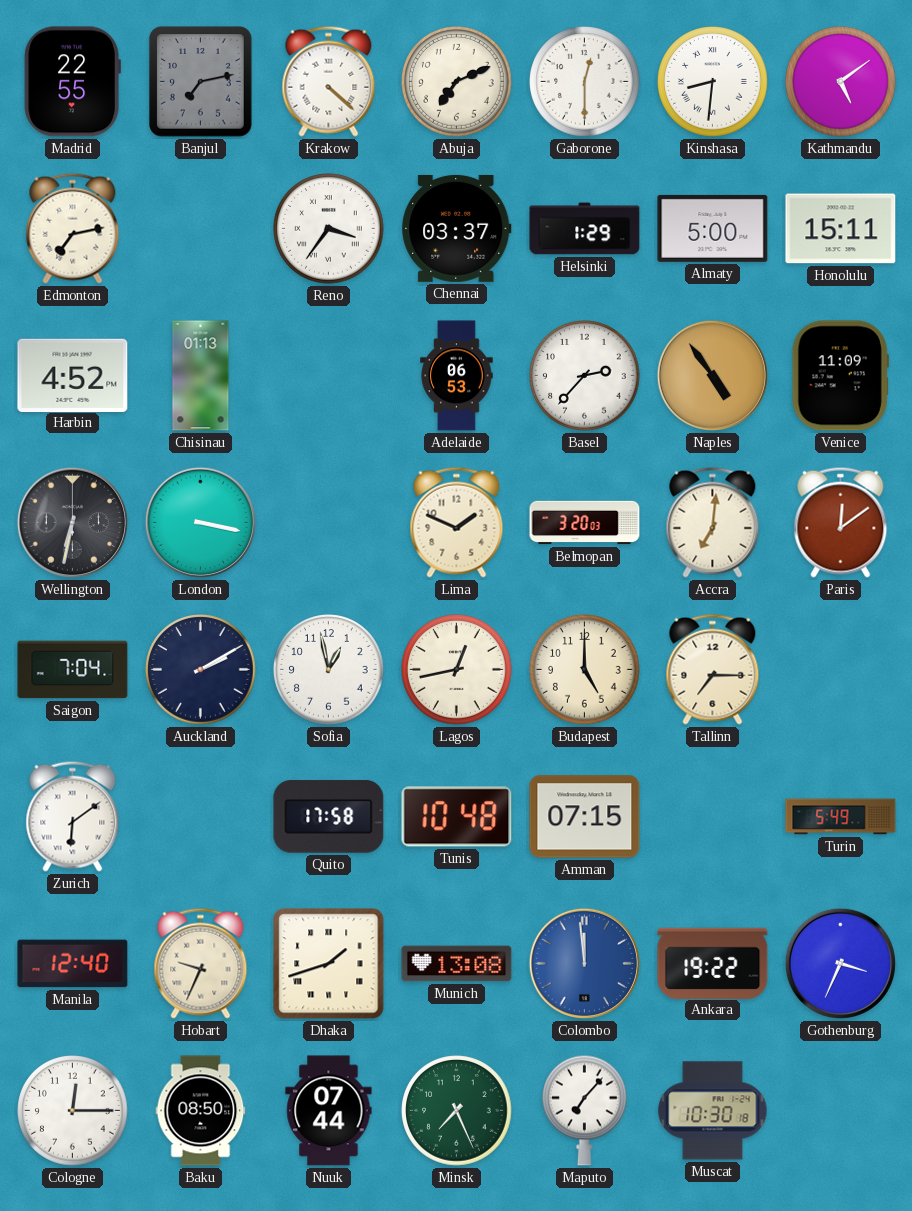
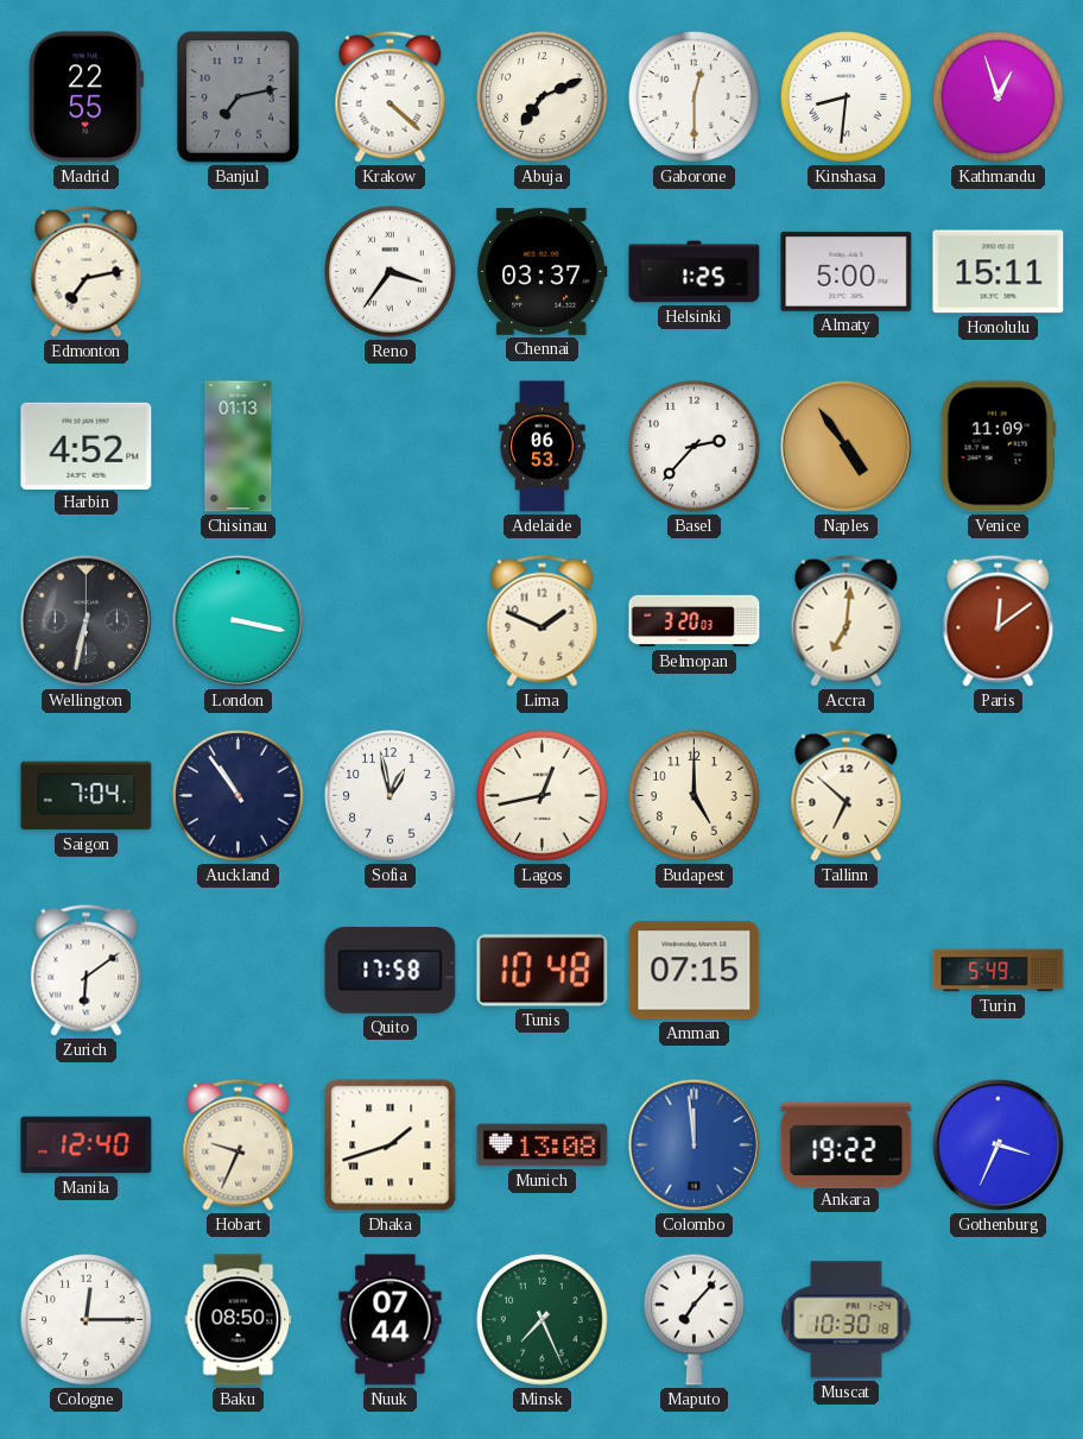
Kathmandu: 5:09 -> 12:57
Helsinki: 1:29 -> 1:25
Auckland: 2:10 -> 10:54
Tallinn: 7:15 -> 6:52
